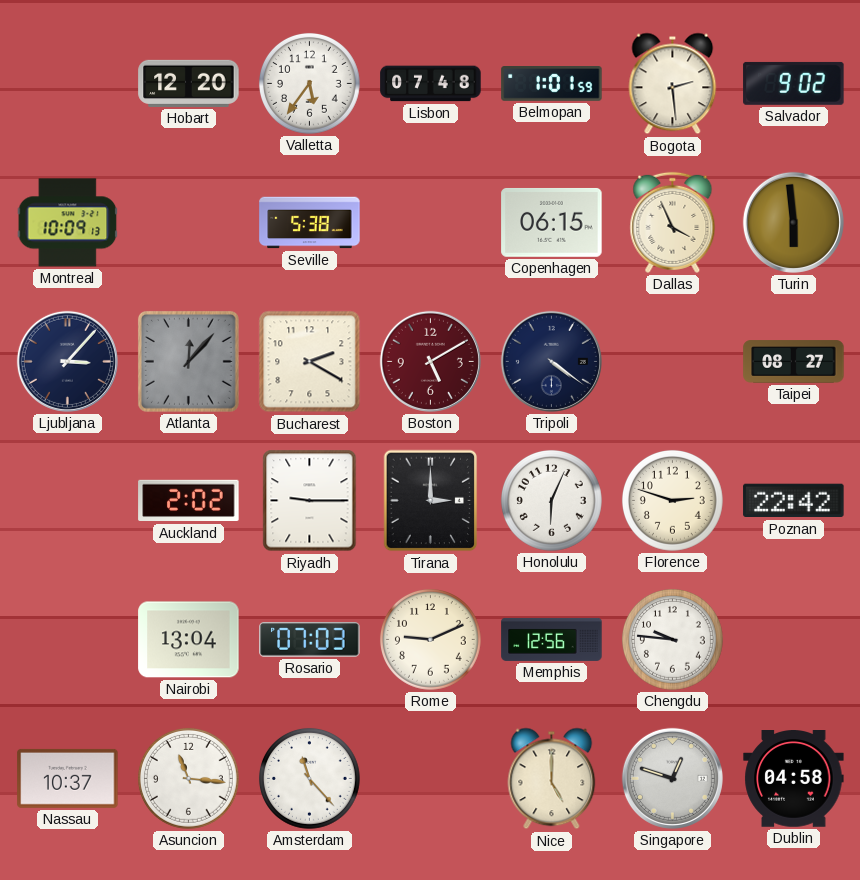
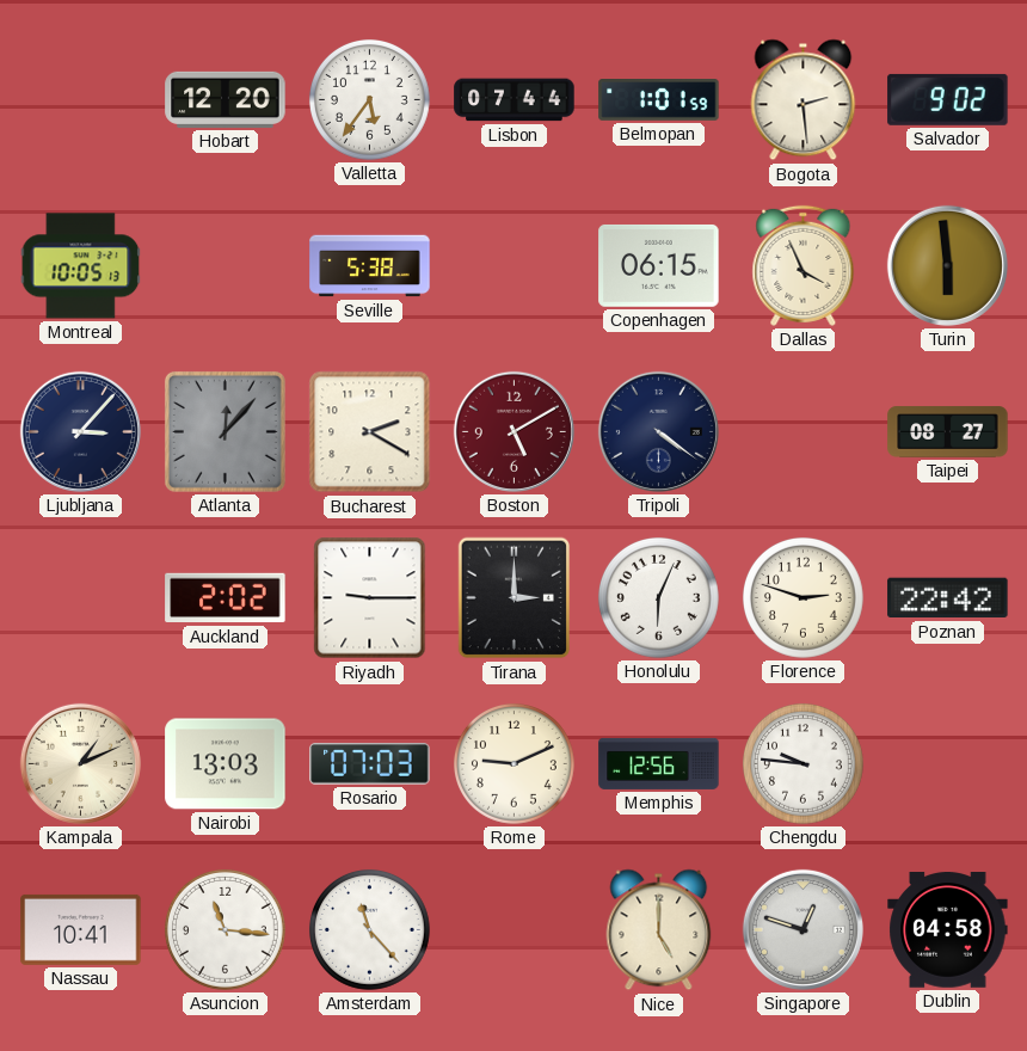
Lisbon: 07:48 -> 07:44
Montreal: 10:09 -> 10:05
Kampala: none -> 1:11
Nairobi: 13:04 -> 13:03
Nassau: 10:37 -> 10:41
